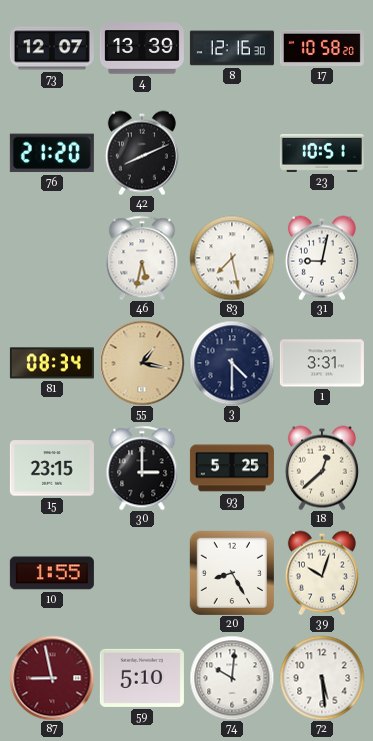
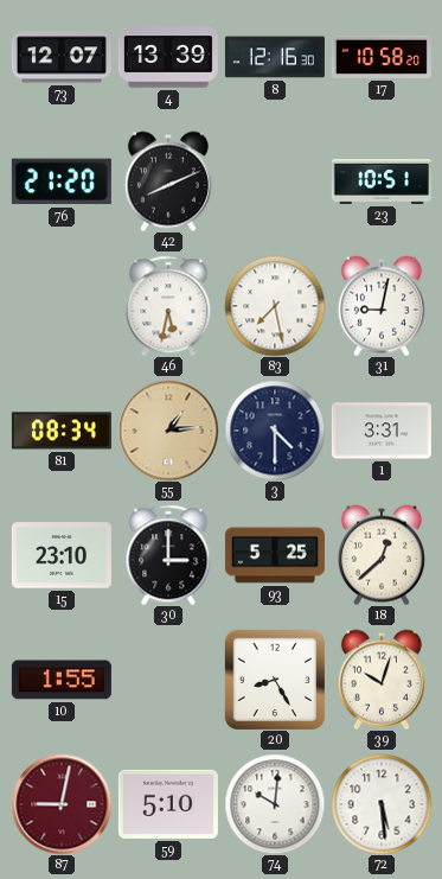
55: 1:17 -> 1:14
15: 23:15 -> 23:10
87: 8:58 -> 9:02
